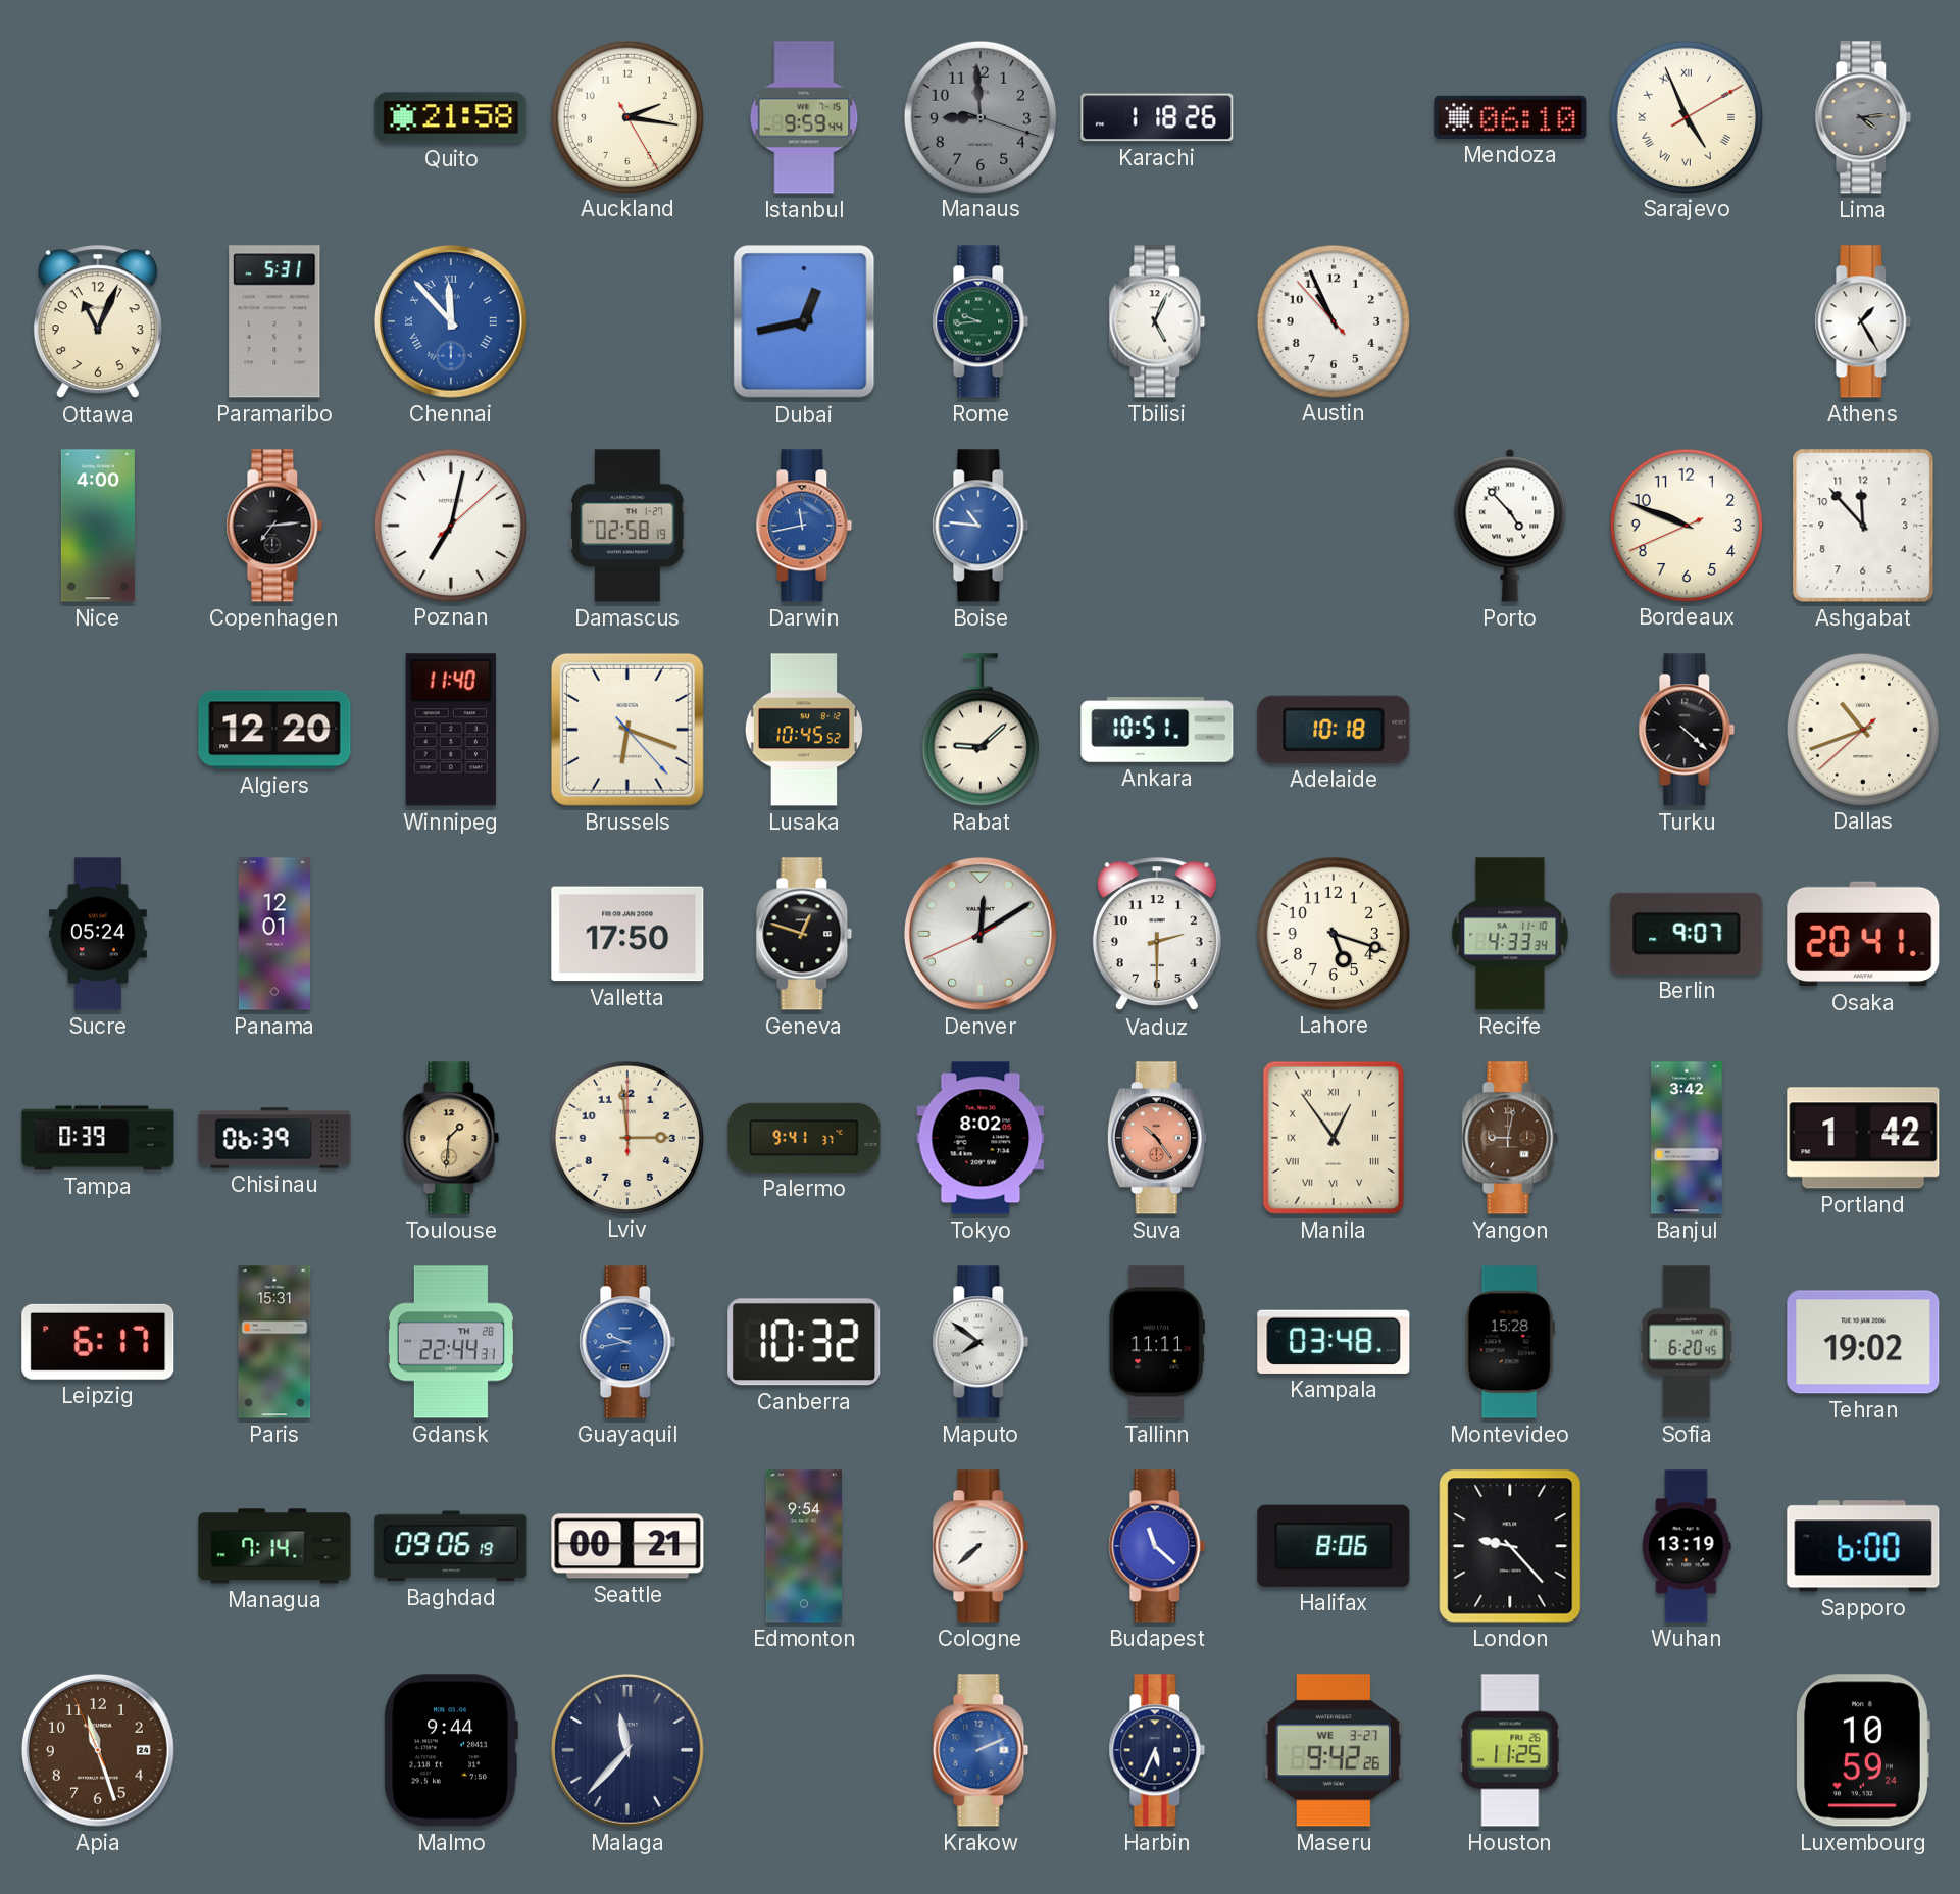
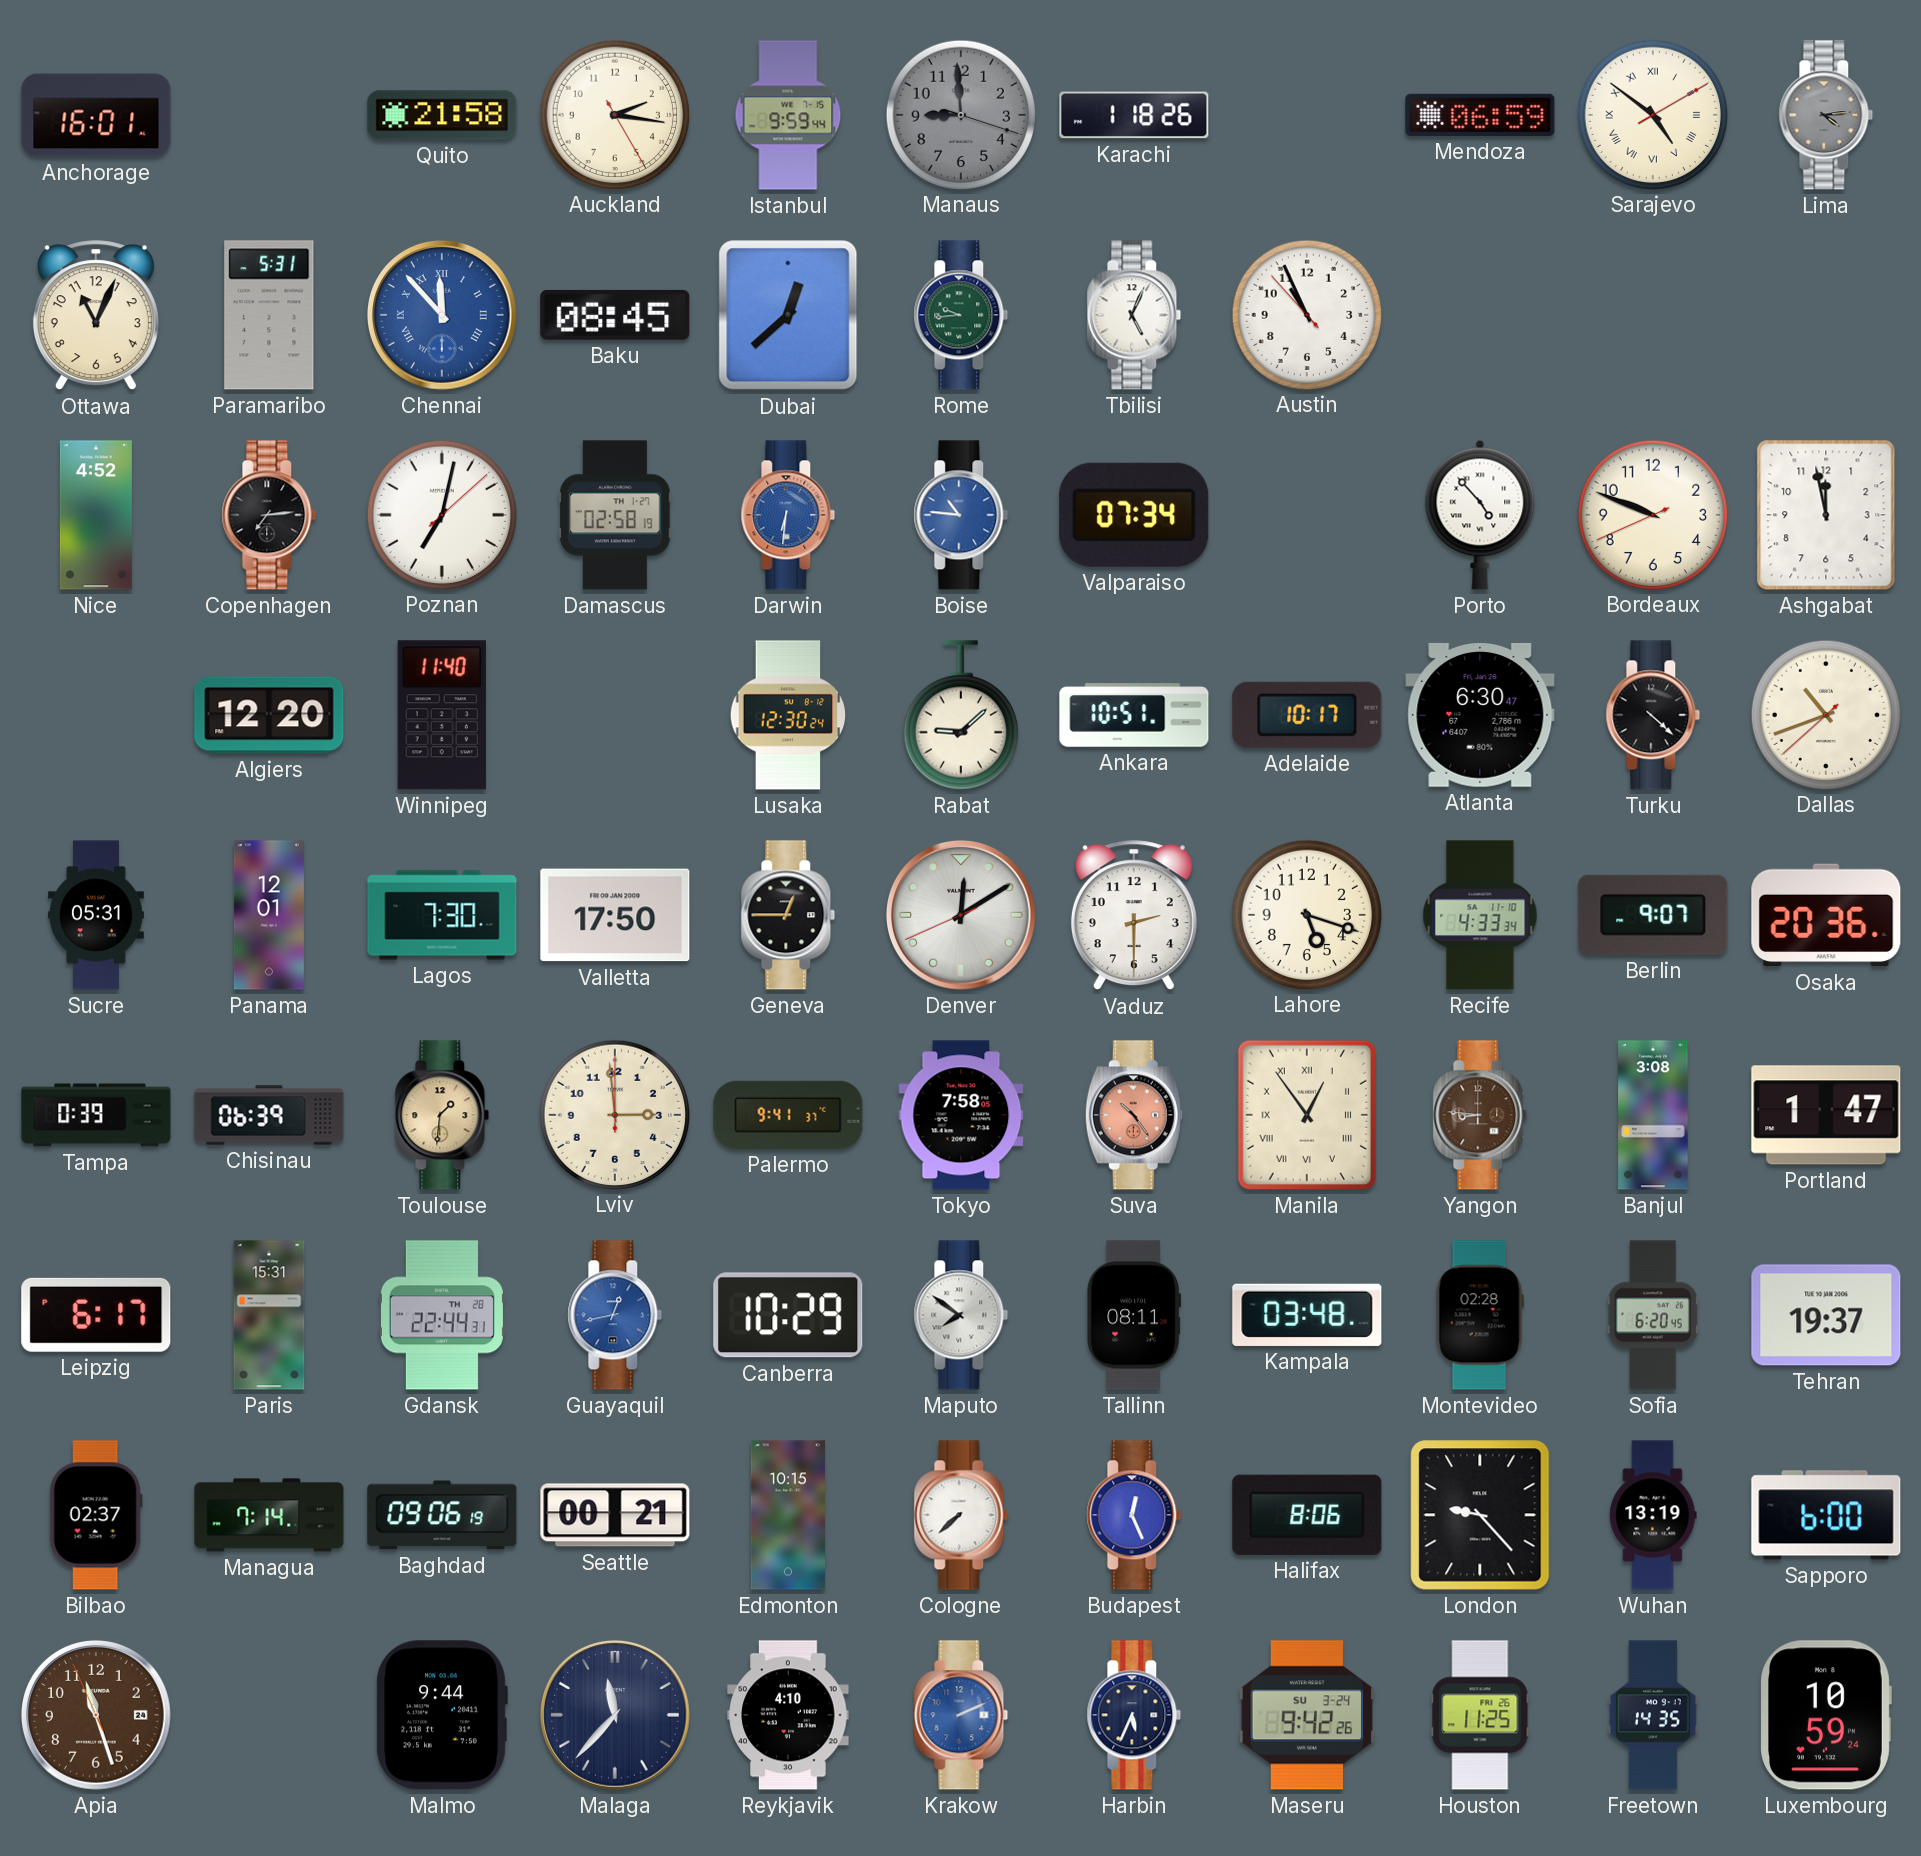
Anchorage: none -> 16:01
Mendoza: 06:10 -> 06:59
Sarajevo: 4:56 -> 4:51
Baku: none -> 08:45
Dubai: 12:43 -> 12:38
Athens: 1:25 -> none
Nice: 4:00 -> 4:52
Darwin: 11:43 -> 6:31
Valparaiso: none -> 07:34
Ashgabat: 11:53 -> 11:58
Brussels: 6:18 -> none
Lusaka: 10:45 -> 12:30
Adelaide: 10:18 -> 10:17
Atlanta: none -> 6:30
Sucre: 05:24 -> 05:31
Lagos: none -> 7:30
Geneva: 12:48 -> 12:45
Osaka: 20:41 -> 20:36
Tokyo: 8:02 -> 7:58
Yangon: 9:02 -> 8:46
Banjul: 3:42 -> 3:08
Portland: 1:42 -> 1:47
Guayaquil: 9:43 -> 12:43
Canberra: 10:32 -> 10:29
Tallinn: 11:11 -> 08:11
Montevideo: 15:28 -> 02:28
Tehran: 19:02 -> 19:37
Bilbao: none -> 02:37
Edmonton: 9:54 -> 10:15
Budapest: 11:22 -> 12:26
Reykjavik: none -> 4:10
Maseru date: WE 3-27 -> SU 3-24
Freetown: none -> 14:35
